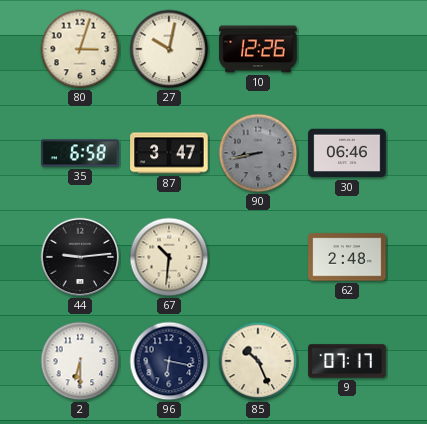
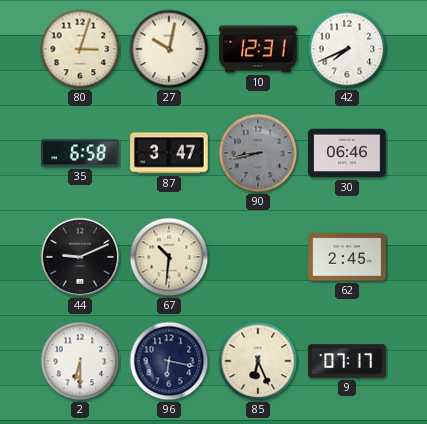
10: 12:26 -> 12:31
42: none -> 7:41
44: 9:14 -> 9:11
62: 2:48 -> 2:45
85: 10:26 -> 6:26
